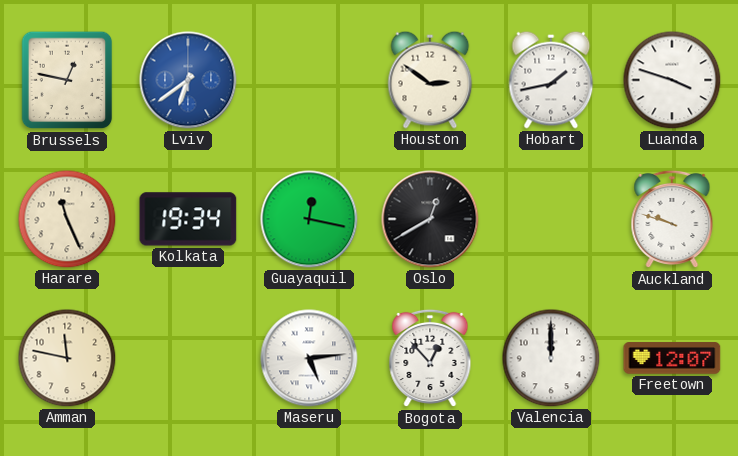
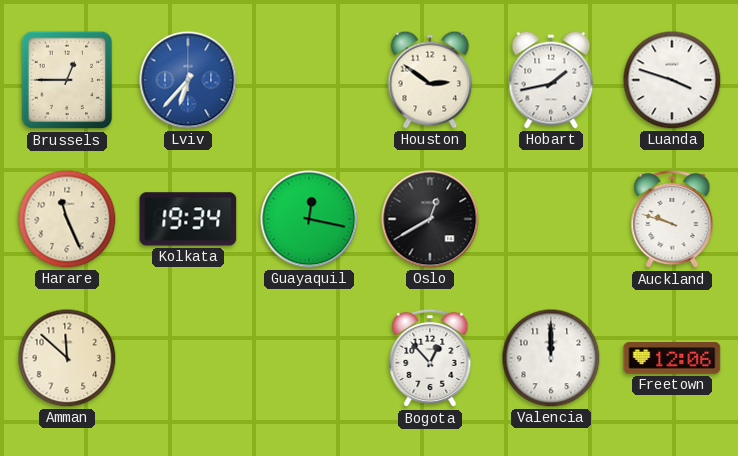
Brussels: 12:47 -> 12:45
Lviv: 6:39 -> 6:37
Amman: 11:47 -> 11:52
Maseru: 5:14 -> none
Freetown: 12:07 -> 12:06
